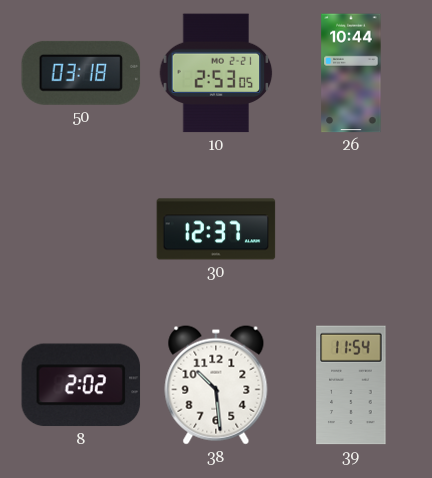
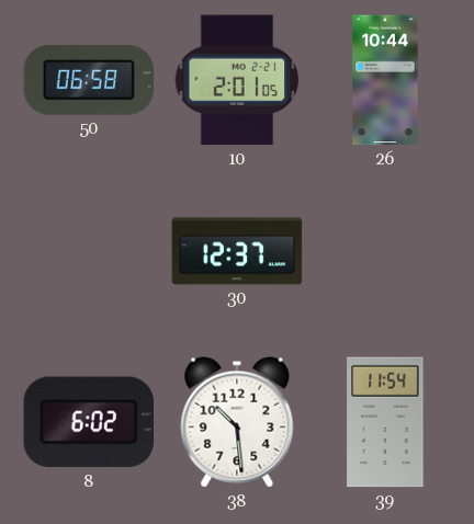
50: 03:18 -> 06:58
10: 2:53 -> 2:01
8: 2:02 -> 6:02
